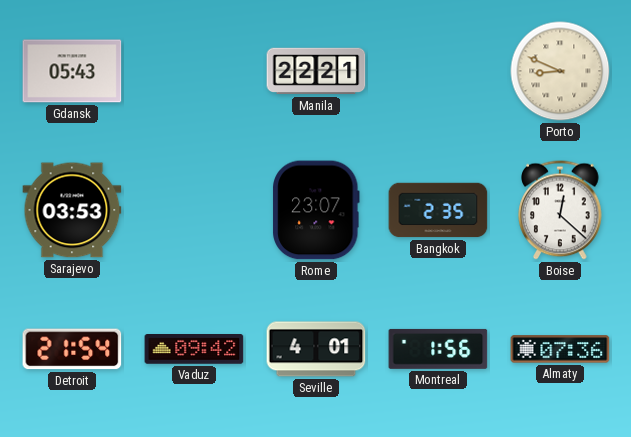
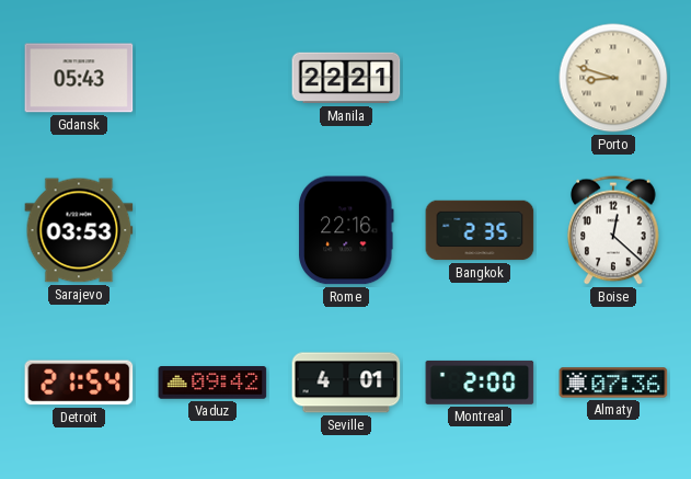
Porto: 8:49 -> 8:48
Rome: 23:07 -> 22:16
Montreal: 1:56 -> 2:00
